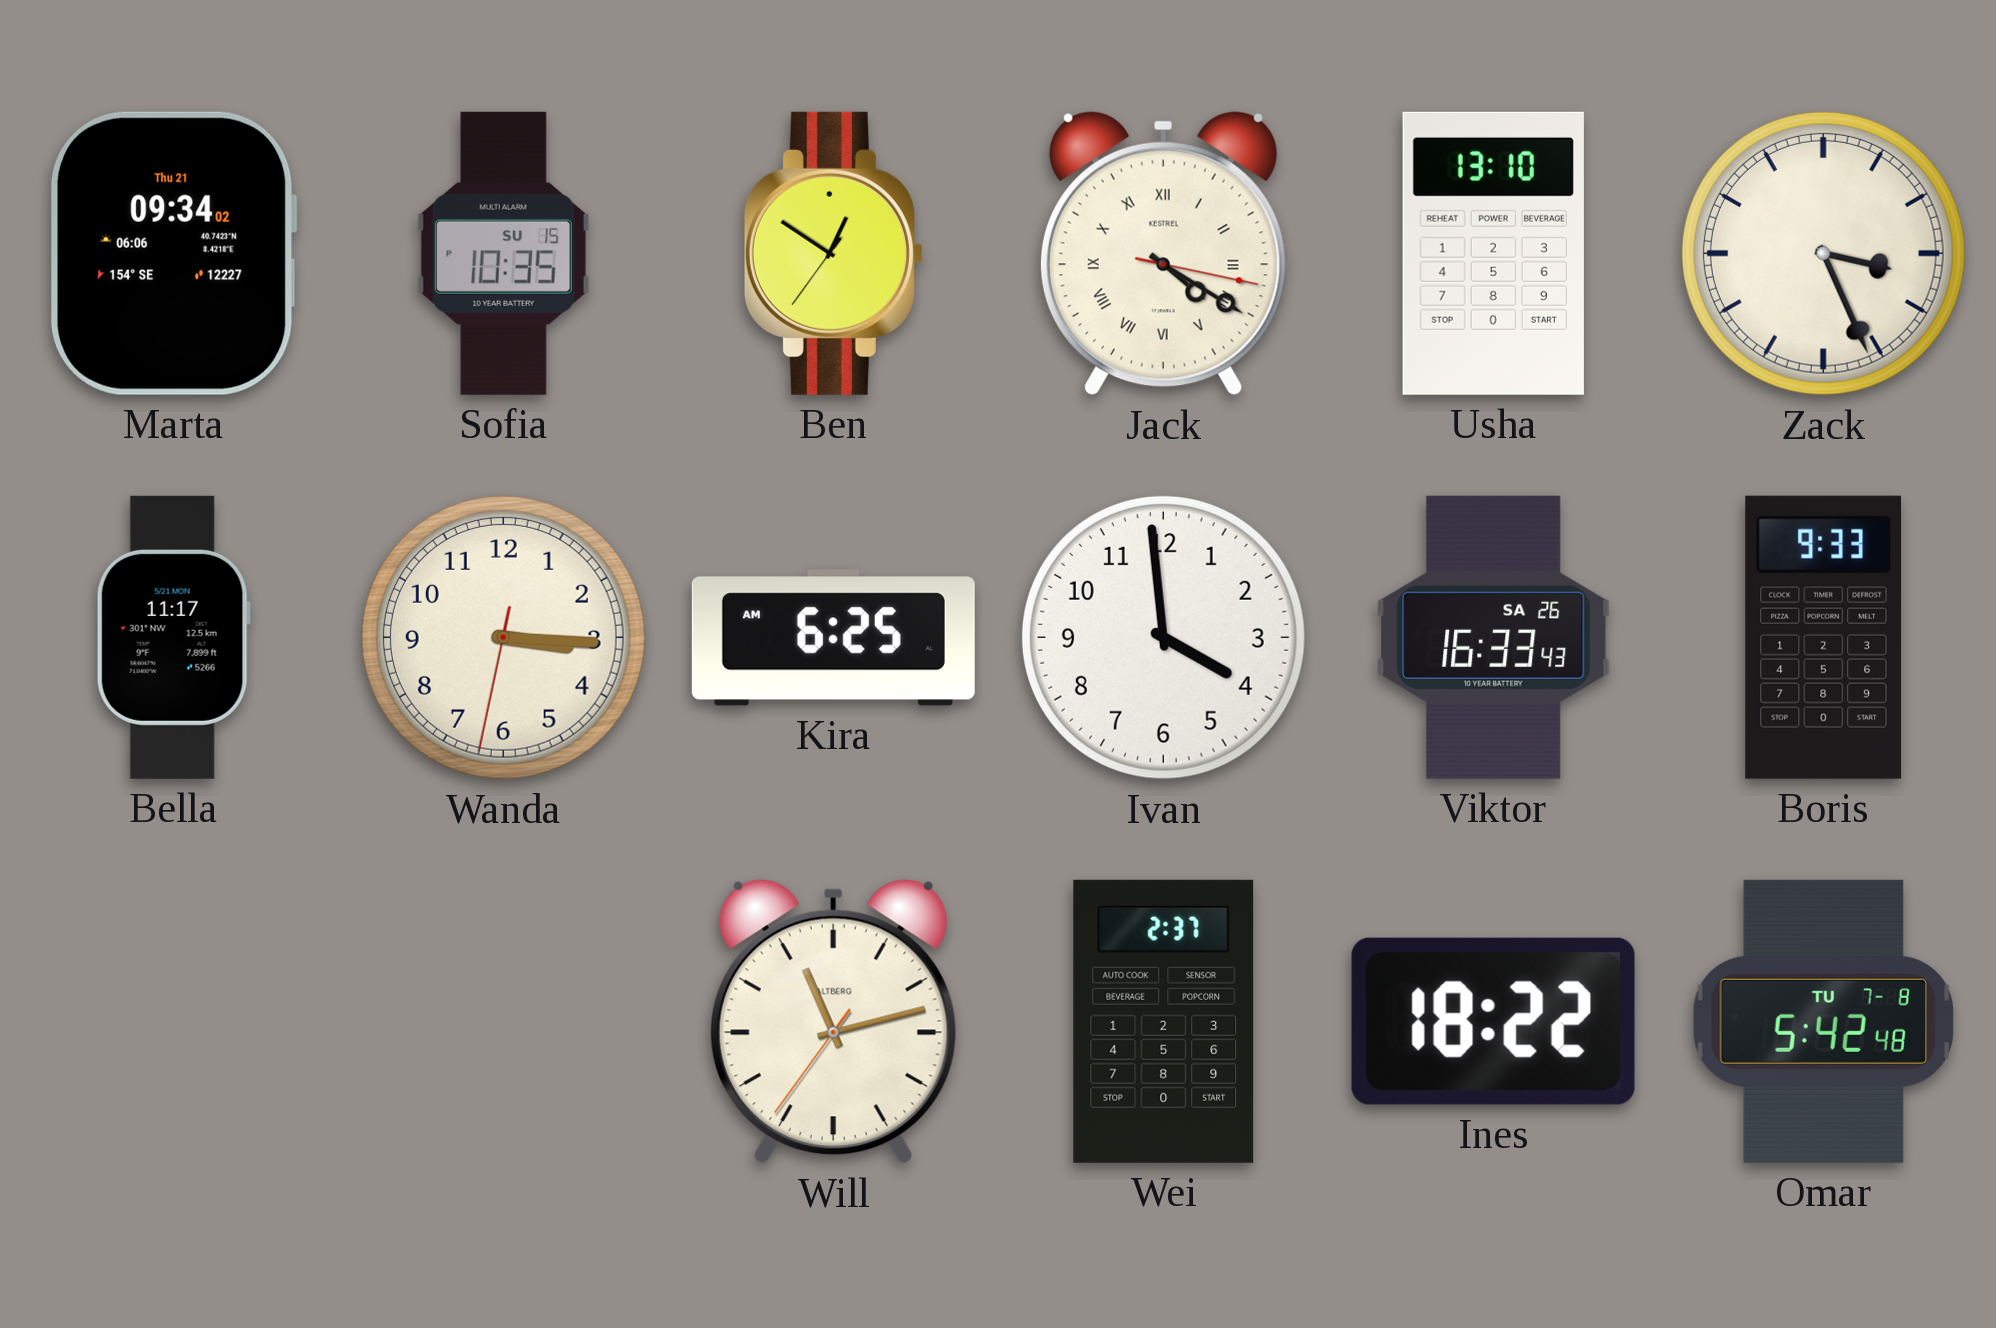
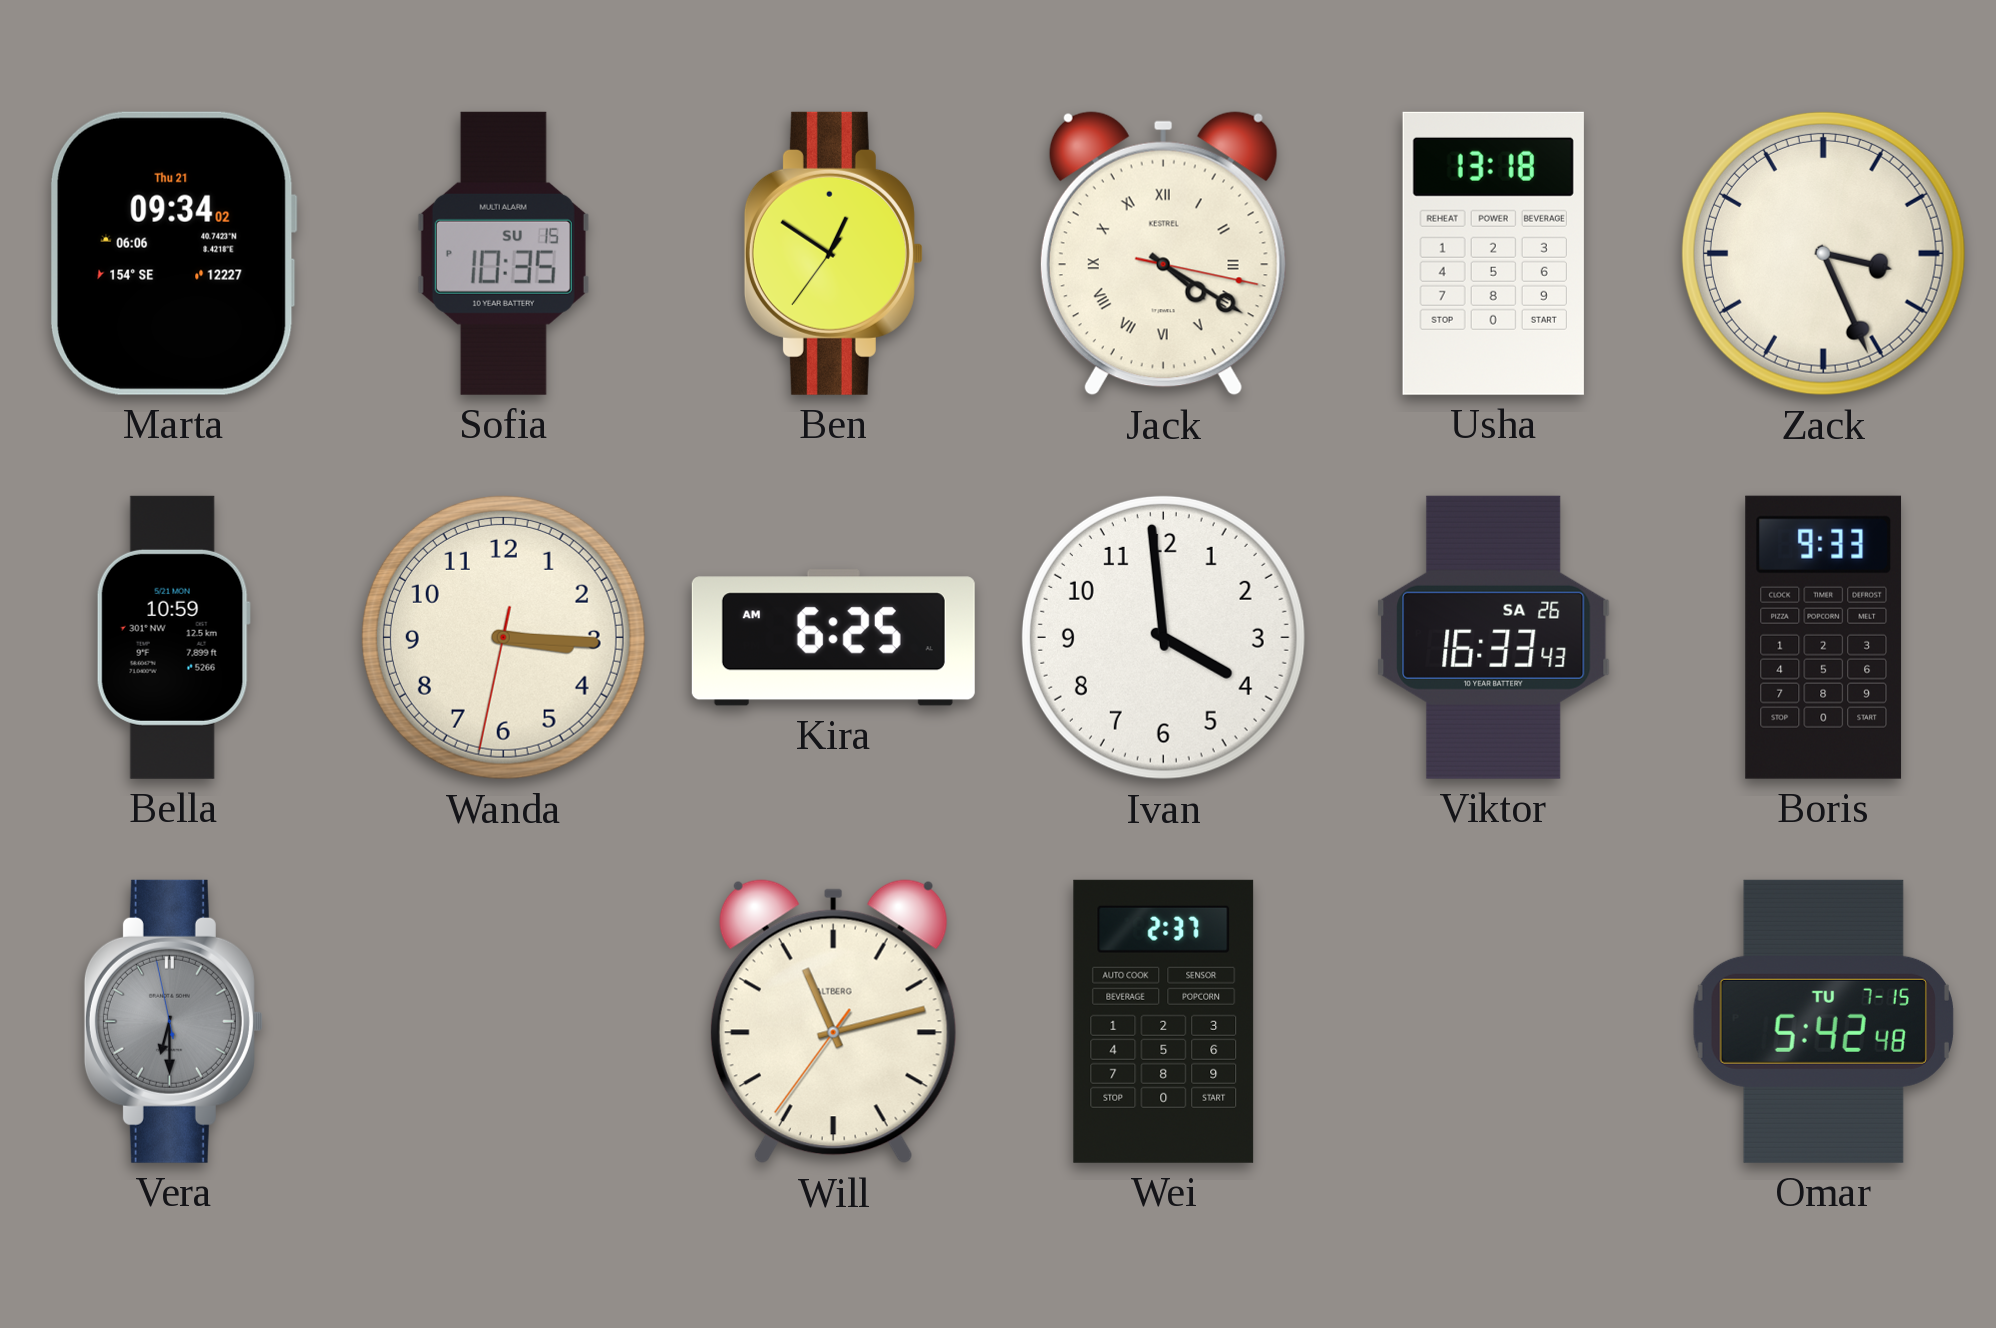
Usha: 13:10 -> 13:18
Bella: 11:17 -> 10:59
Vera: none -> 6:29
Ines: 18:22 -> none
Omar date: TU 7-8 -> TU 7-15
